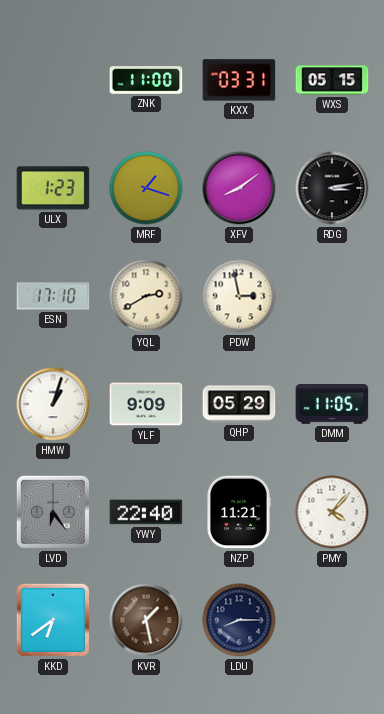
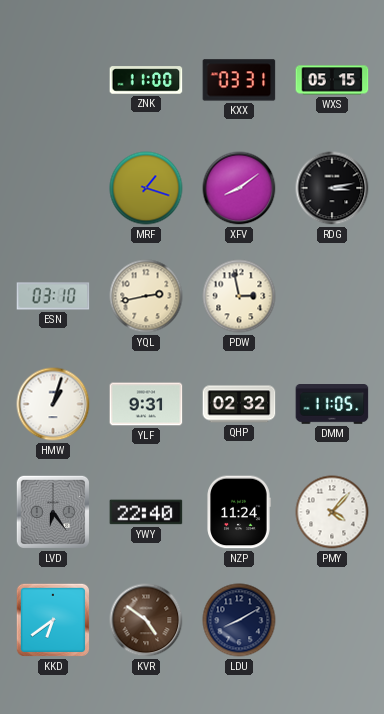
ULX: 1:23 -> none
ESN: 17:10 -> 03:10
YQL: 2:40 -> 2:43
YLF: 9:09 -> 9:31
QHP: 05:29 -> 02:32
NZP: 11:21 -> 11:24
KVR: 1:28 -> 4:51
LDU: 8:15 -> 8:10
